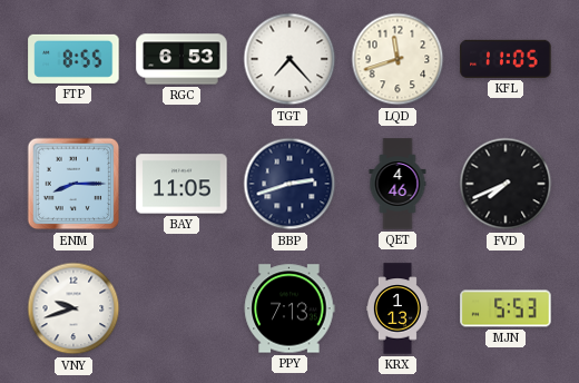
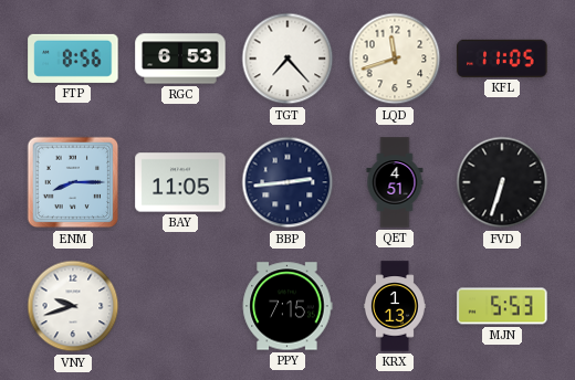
FTP: 8:55 -> 8:56
BBP: 2:42 -> 2:44
QET: 4:46 -> 4:51
FVD: 7:41 -> 6:33
PPY: 7:13 -> 7:15
